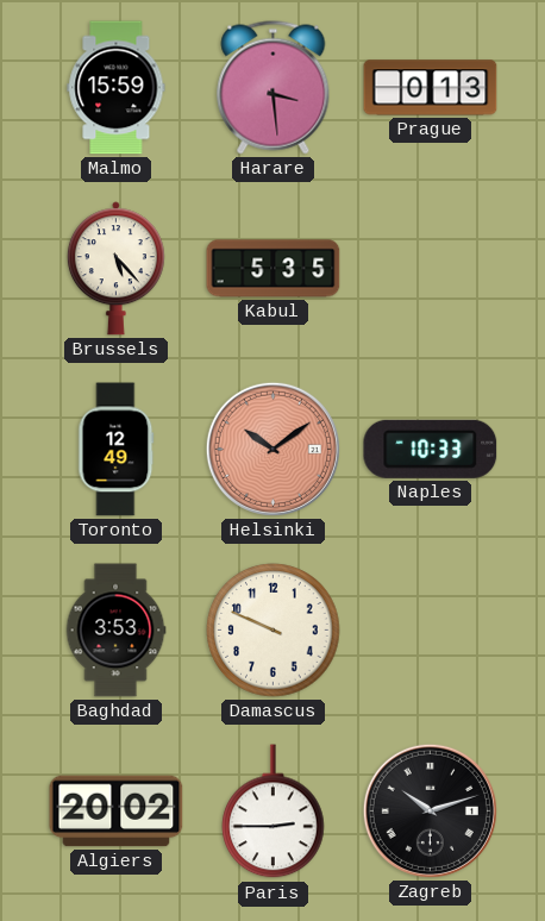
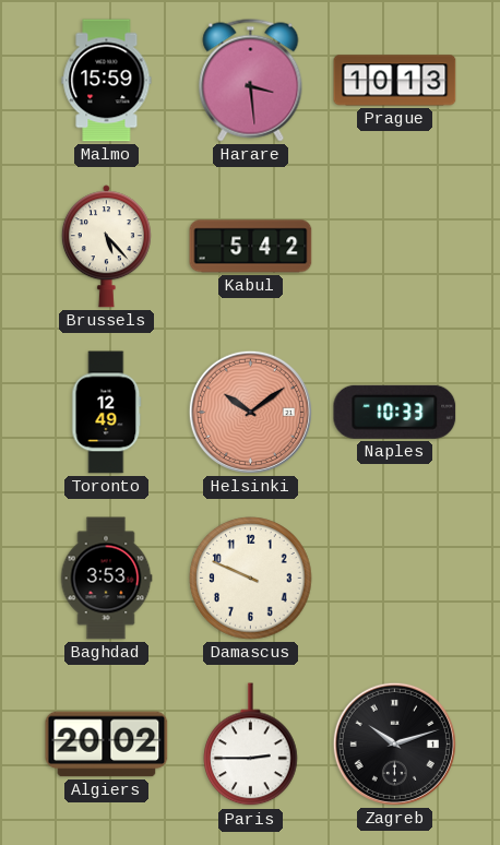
Prague: 0:13 -> 10:13
Kabul: 5:35 -> 5:42
